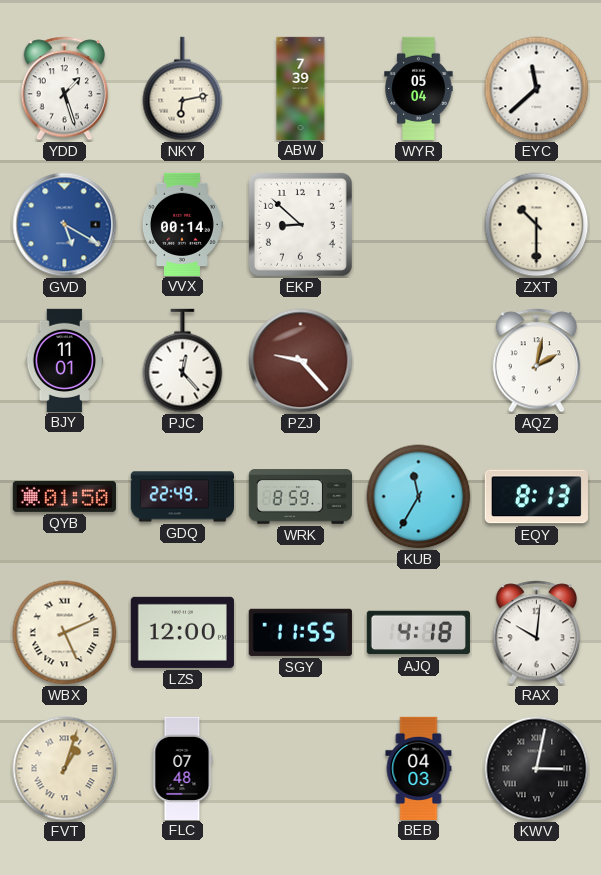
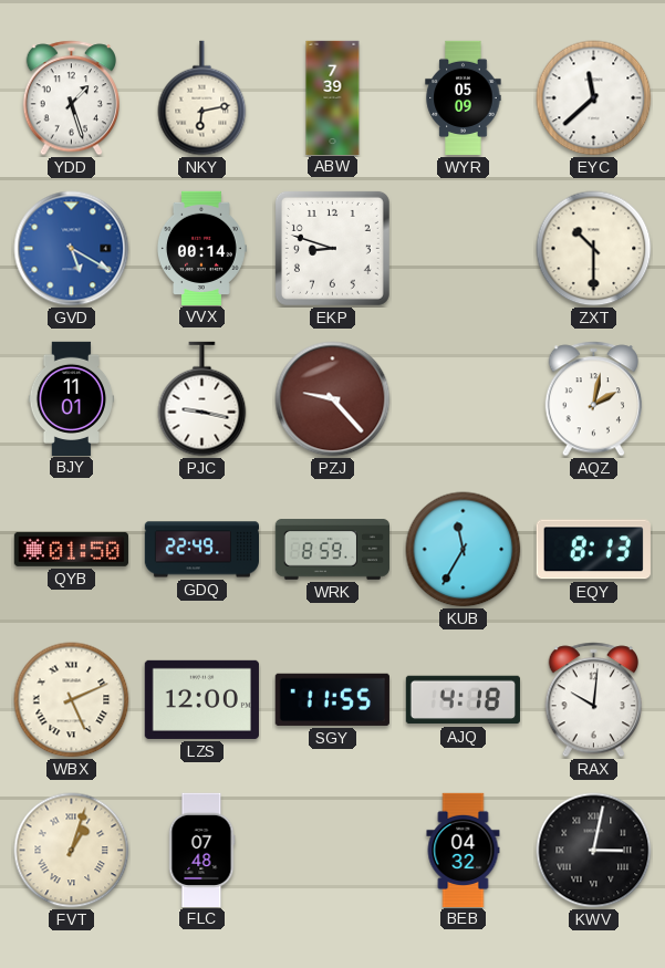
WYR: 05:04 -> 05:09
EKP: 8:52 -> 8:48
PJC: 12:23 -> 9:17
BEB: 04:03 -> 04:32
